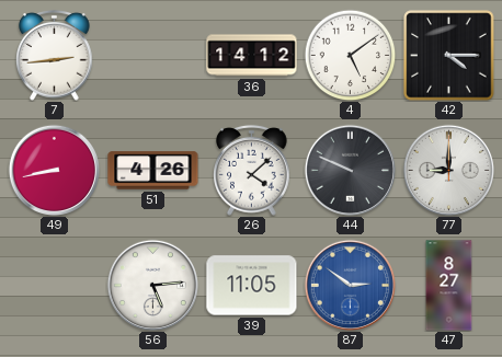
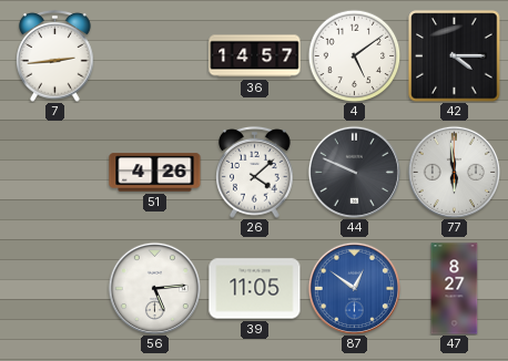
36: 14:12 -> 14:57
49: 8:43 -> none
77: 9:00 -> 5:59
87: 2:51 -> 12:51
